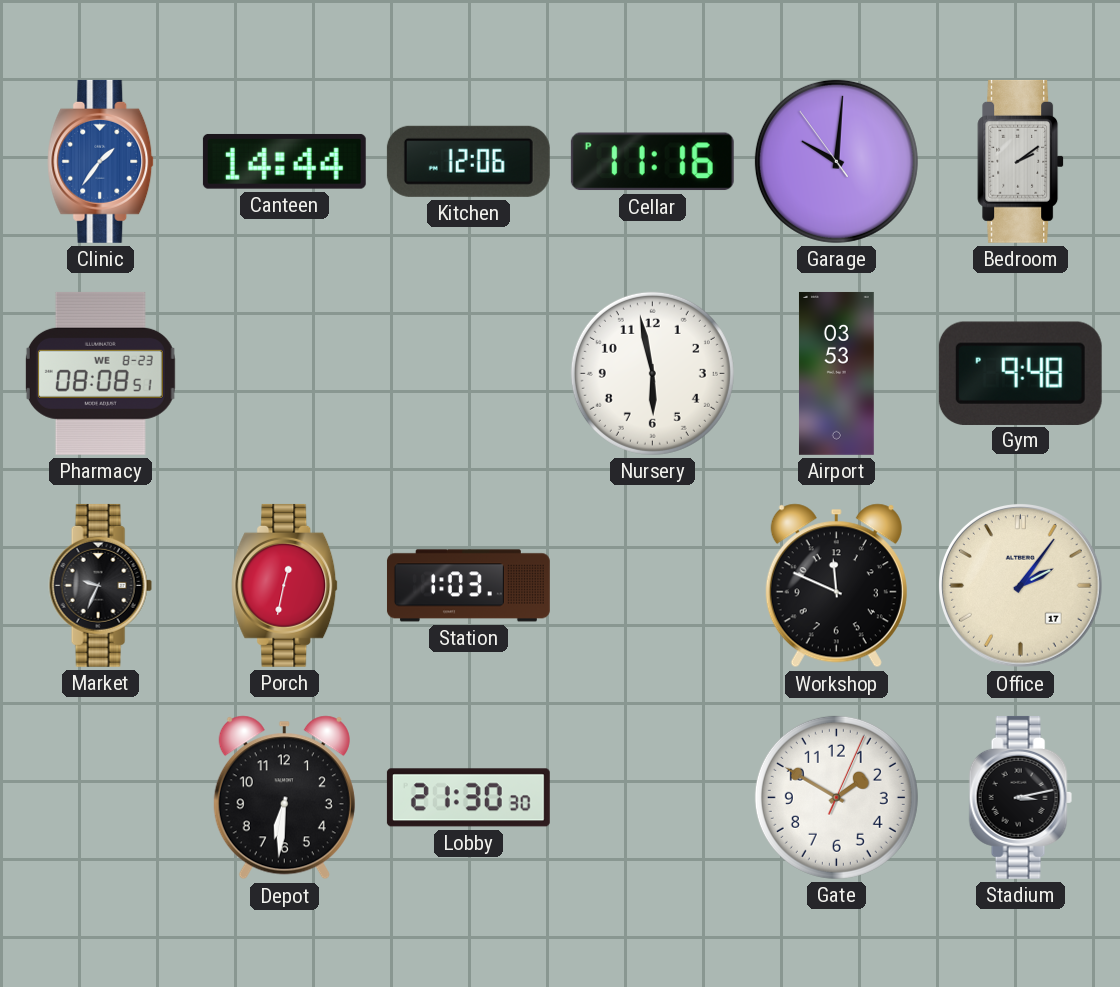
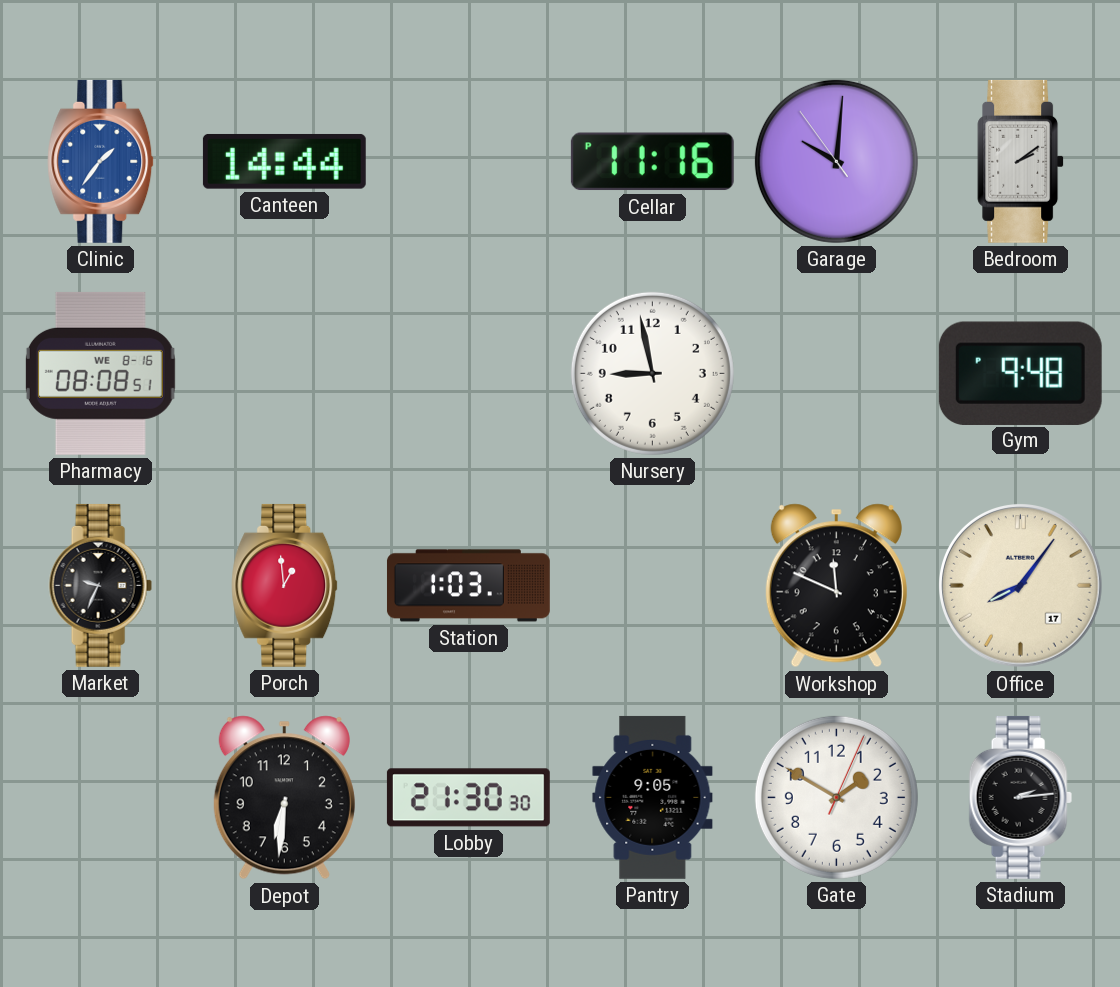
Kitchen: 12:06 -> none
Pharmacy date: WE 8-23 -> WE 8-16
Nursery: 5:58 -> 8:58
Airport: 03:53 -> none
Porch: 12:32 -> 12:59
Office: 2:06 -> 8:06
Pantry: none -> 9:05
Stadium: 3:13 -> 2:14
